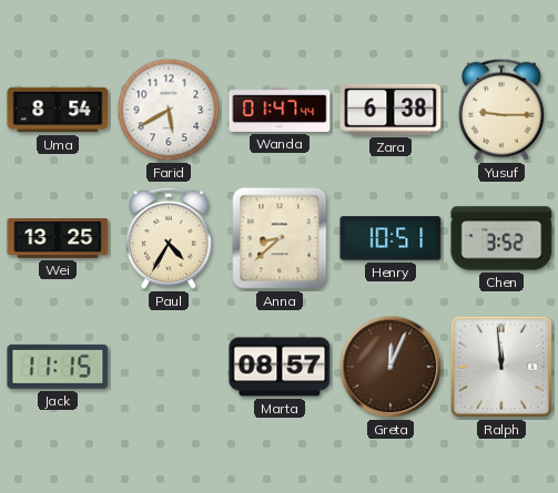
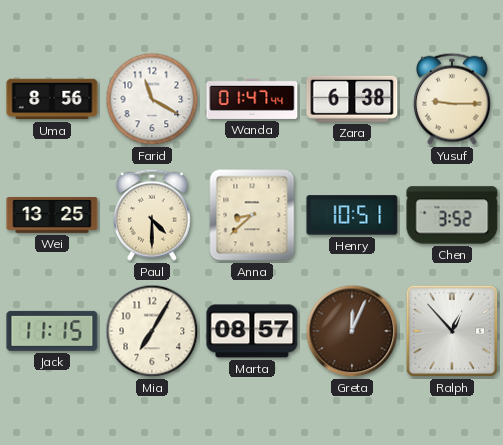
Uma: 8:54 -> 8:56
Farid: 5:40 -> 11:20
Paul: 4:35 -> 4:30
Mia: none -> 7:05
Ralph: 11:59 -> 12:53
